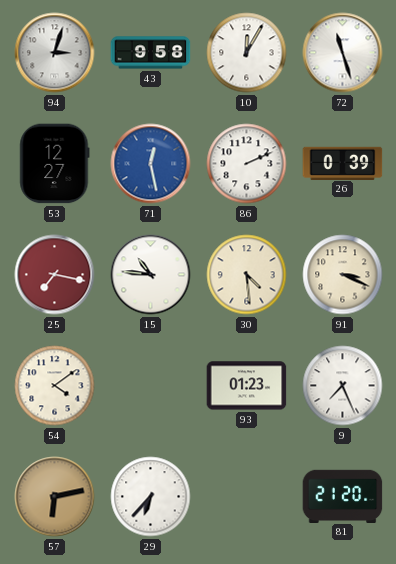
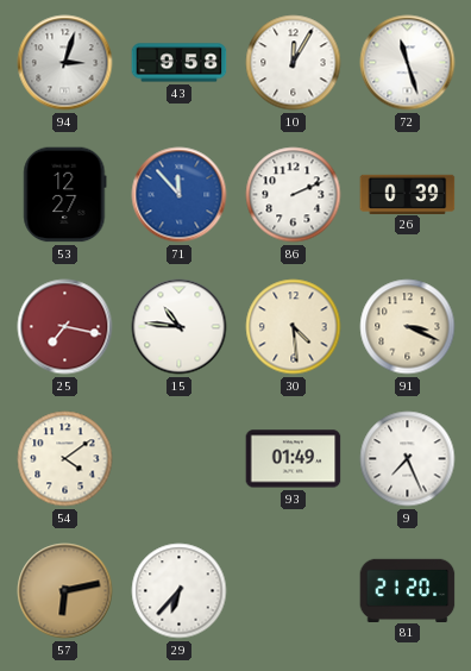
71: 12:28 -> 11:53
93: 01:23 -> 01:49
